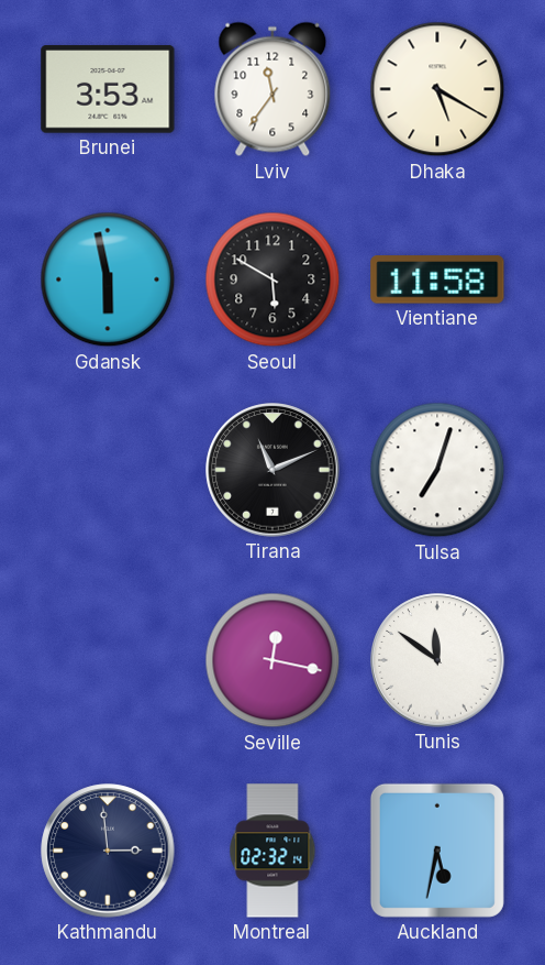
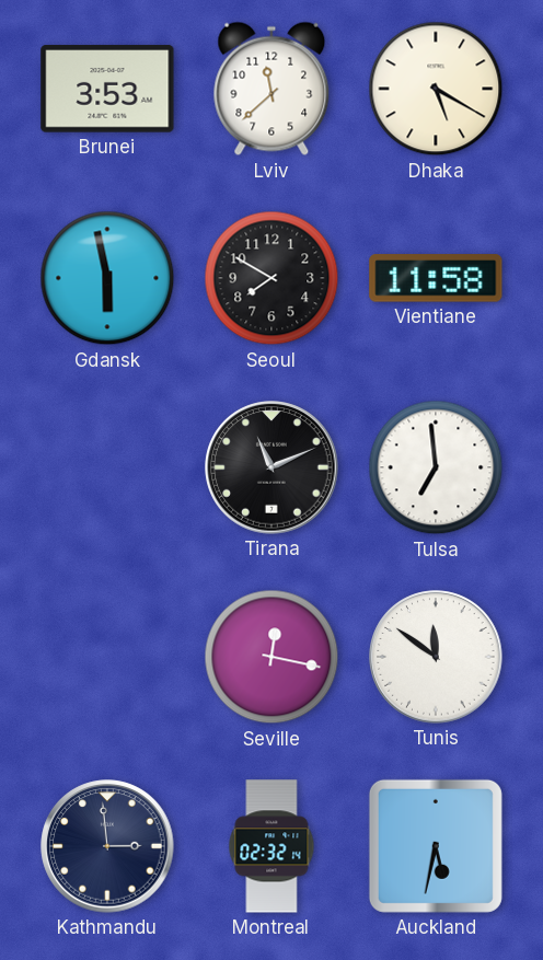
Lviv: 11:36 -> 11:38
Seoul: 5:50 -> 7:50
Tulsa: 7:03 -> 6:59
